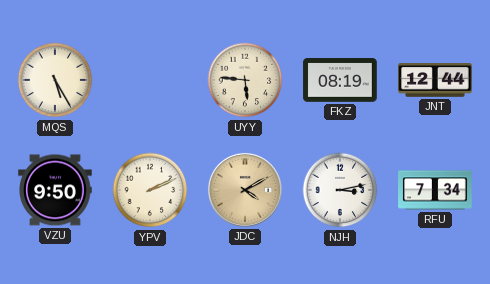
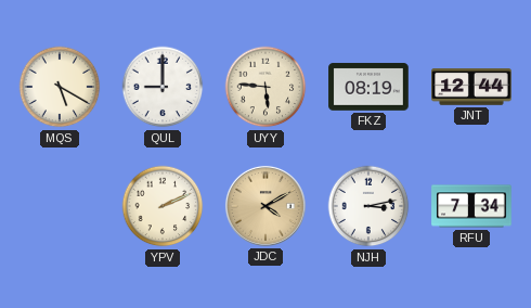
MQS: 5:25 -> 5:20
QUL: none -> 9:00
VZU: 9:50 -> none
